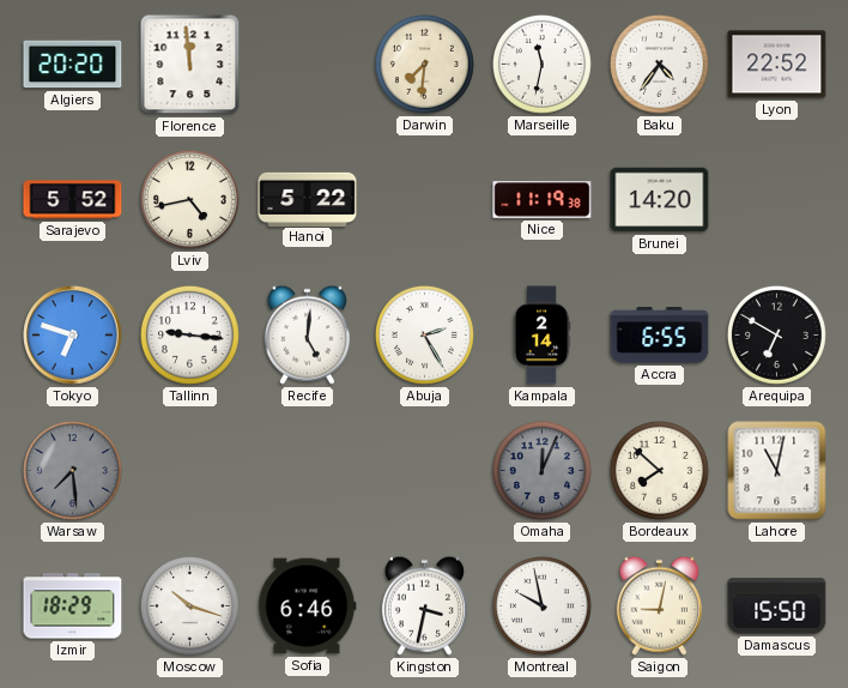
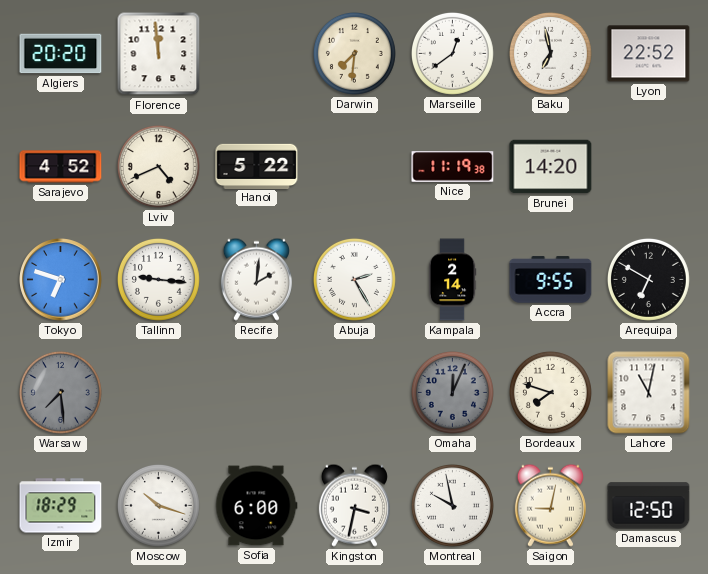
Marseille: 11:32 -> 12:39
Baku: 4:36 -> 6:58
Sarajevo: 5:52 -> 4:52
Lviv: 4:43 -> 4:41
Recife: 5:01 -> 2:01
Accra: 6:55 -> 9:55
Bordeaux: 7:52 -> 7:48
Sofia: 6:46 -> 6:00
Damascus: 15:50 -> 12:50
